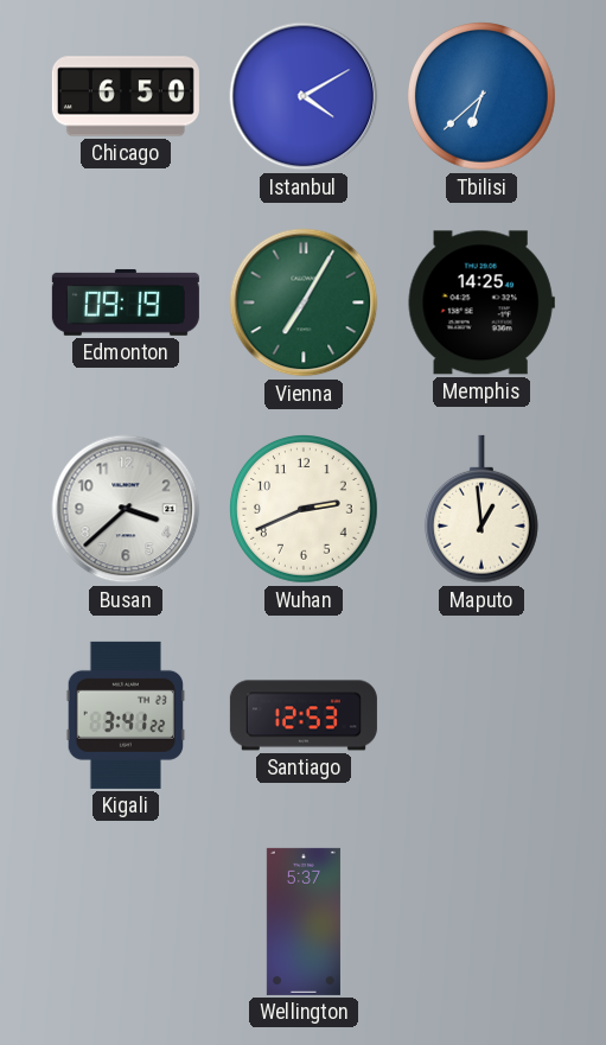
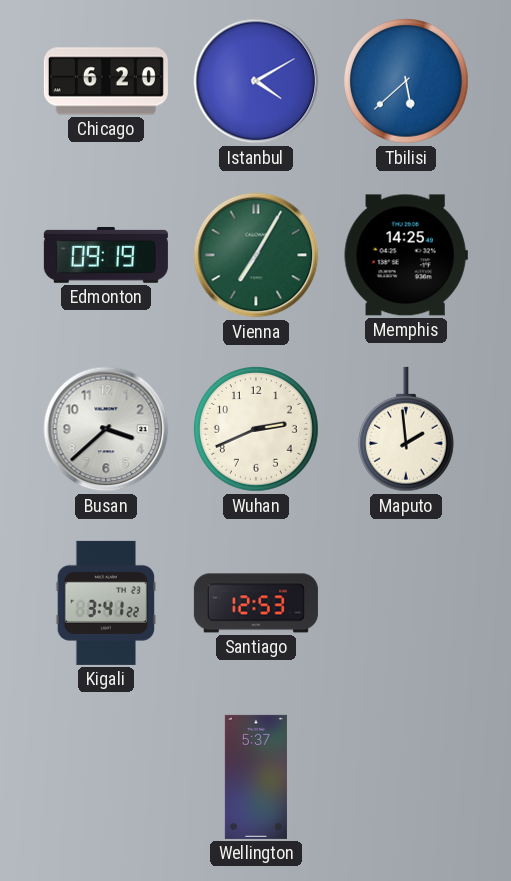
Chicago: 6:50 -> 6:20
Tbilisi: 6:38 -> 5:38
Maputo: 12:59 -> 1:59
